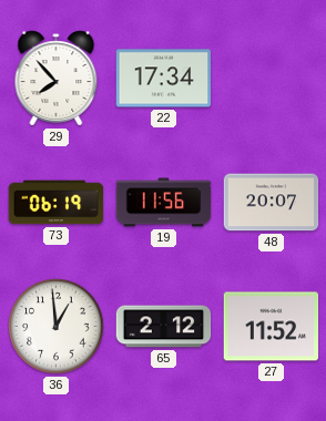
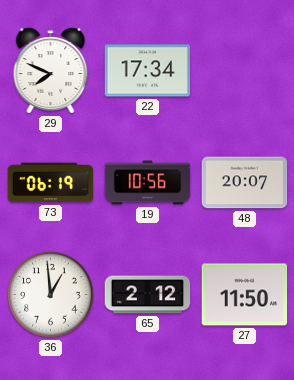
29: 7:53 -> 7:49
19: 11:56 -> 10:56
27: 11:52 -> 11:50
